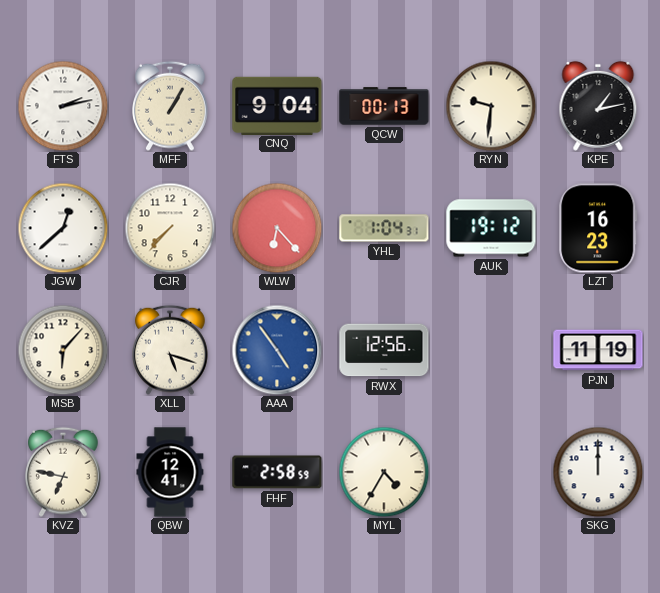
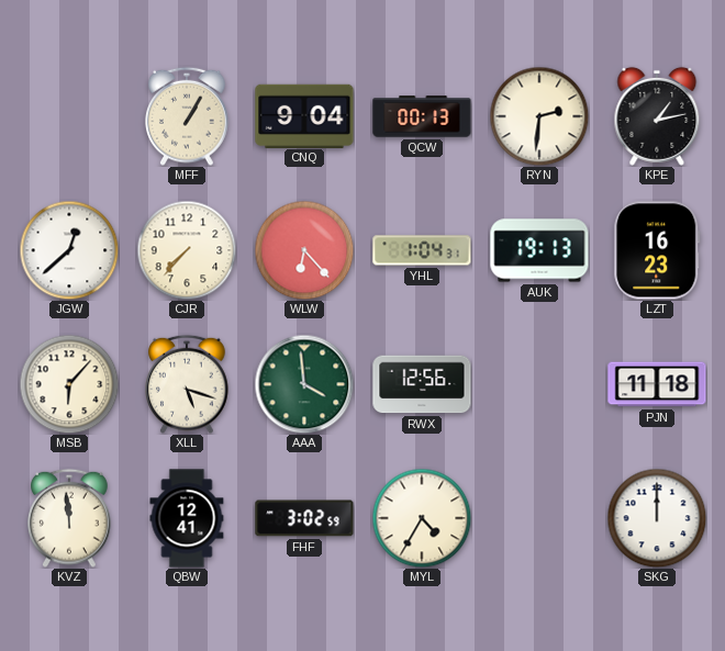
FTS: 2:13 -> none
RYN: 9:31 -> 2:31
AUK: 19:12 -> 19:13
AAA: 4:54 -> 3:59
AAA dial: blue -> green
PJN: 11:19 -> 11:18
KVZ: 6:47 -> 11:59
FHF: 2:58 -> 3:02
